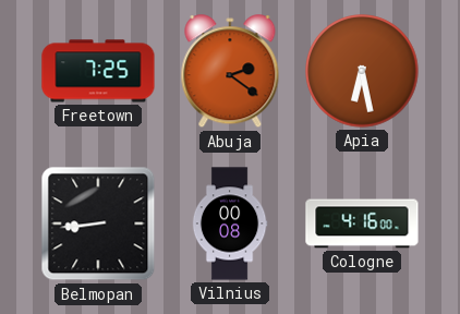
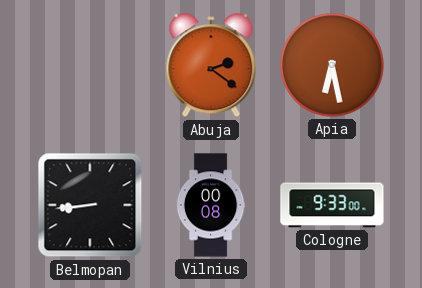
Freetown: 7:25 -> none
Cologne: 4:16 -> 9:33
